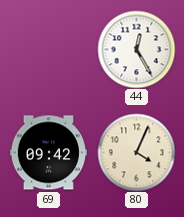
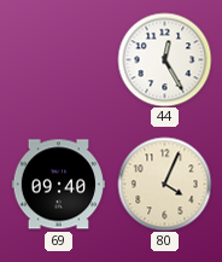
69: 09:42 -> 09:40
